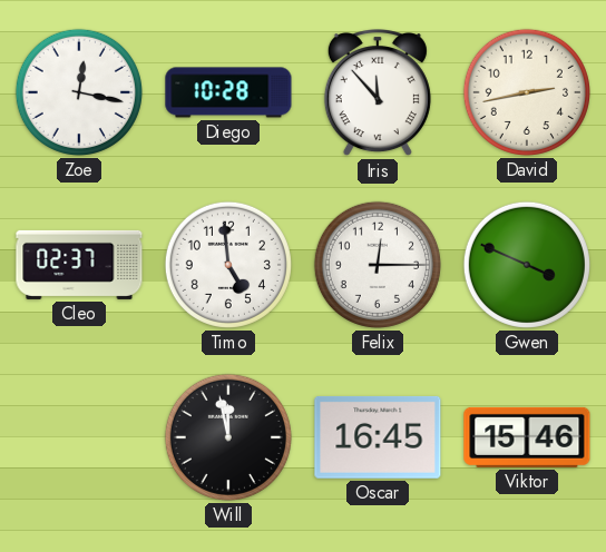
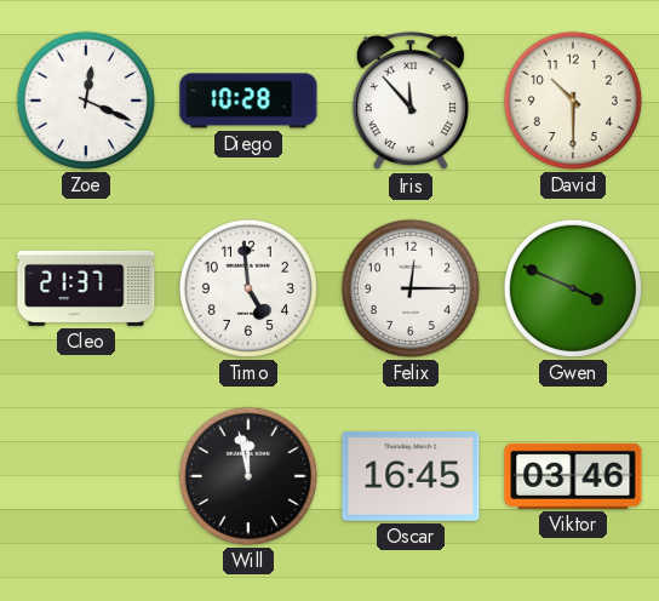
Zoe: 12:17 -> 12:19
David: 2:43 -> 10:30
Cleo: 02:37 -> 21:37
Viktor: 15:46 -> 03:46
